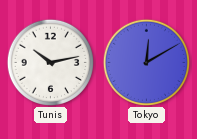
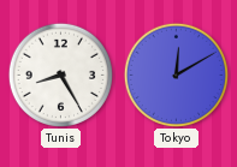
Tunis: 10:13 -> 8:25
